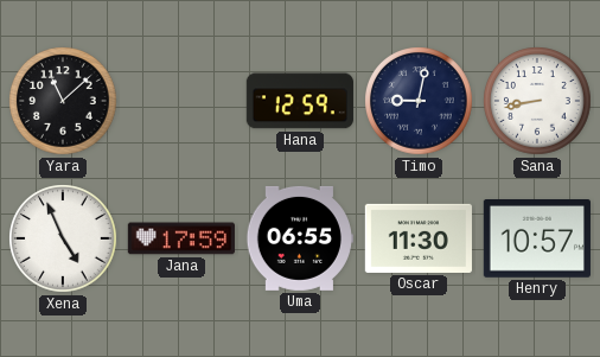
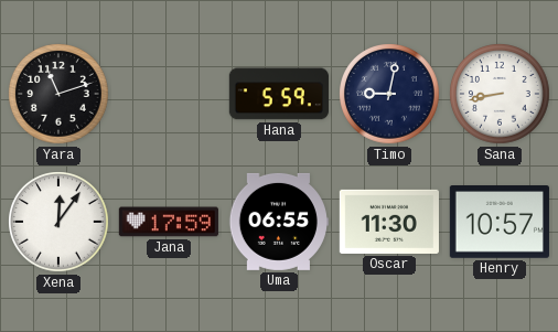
Yara: 11:08 -> 11:12
Hana: 12:59 -> 5:59
Xena: 4:56 -> 12:06
